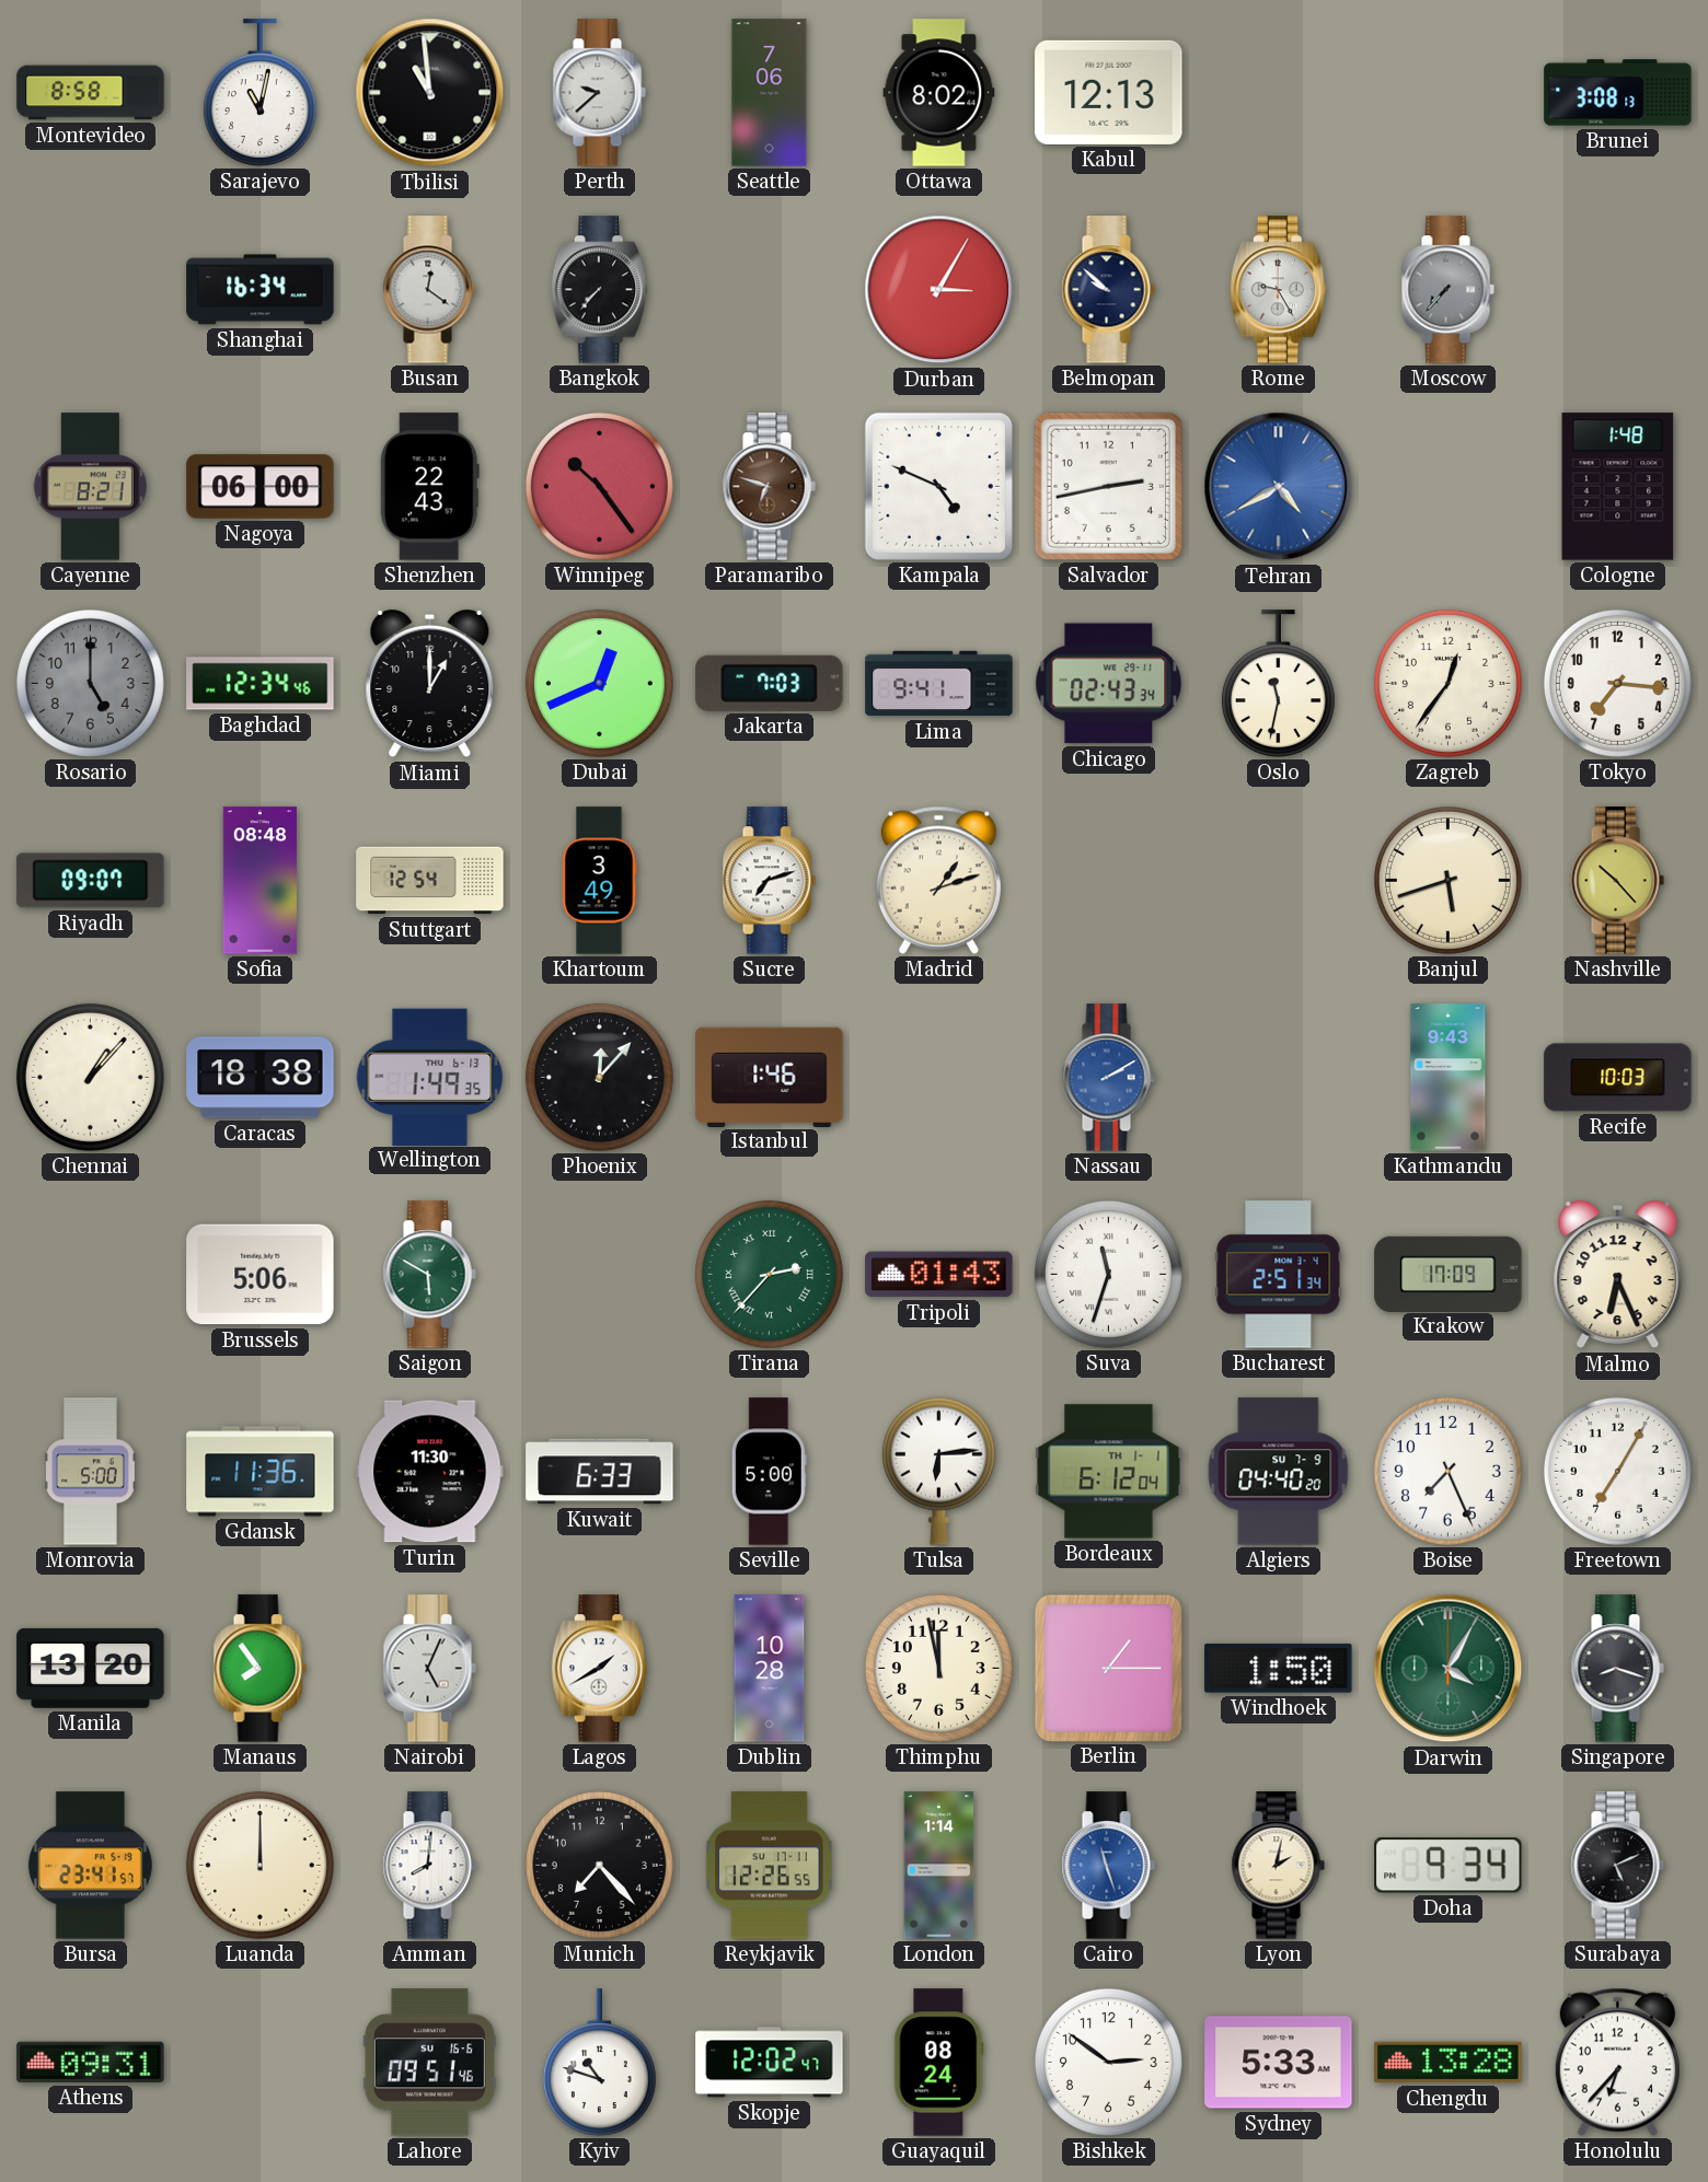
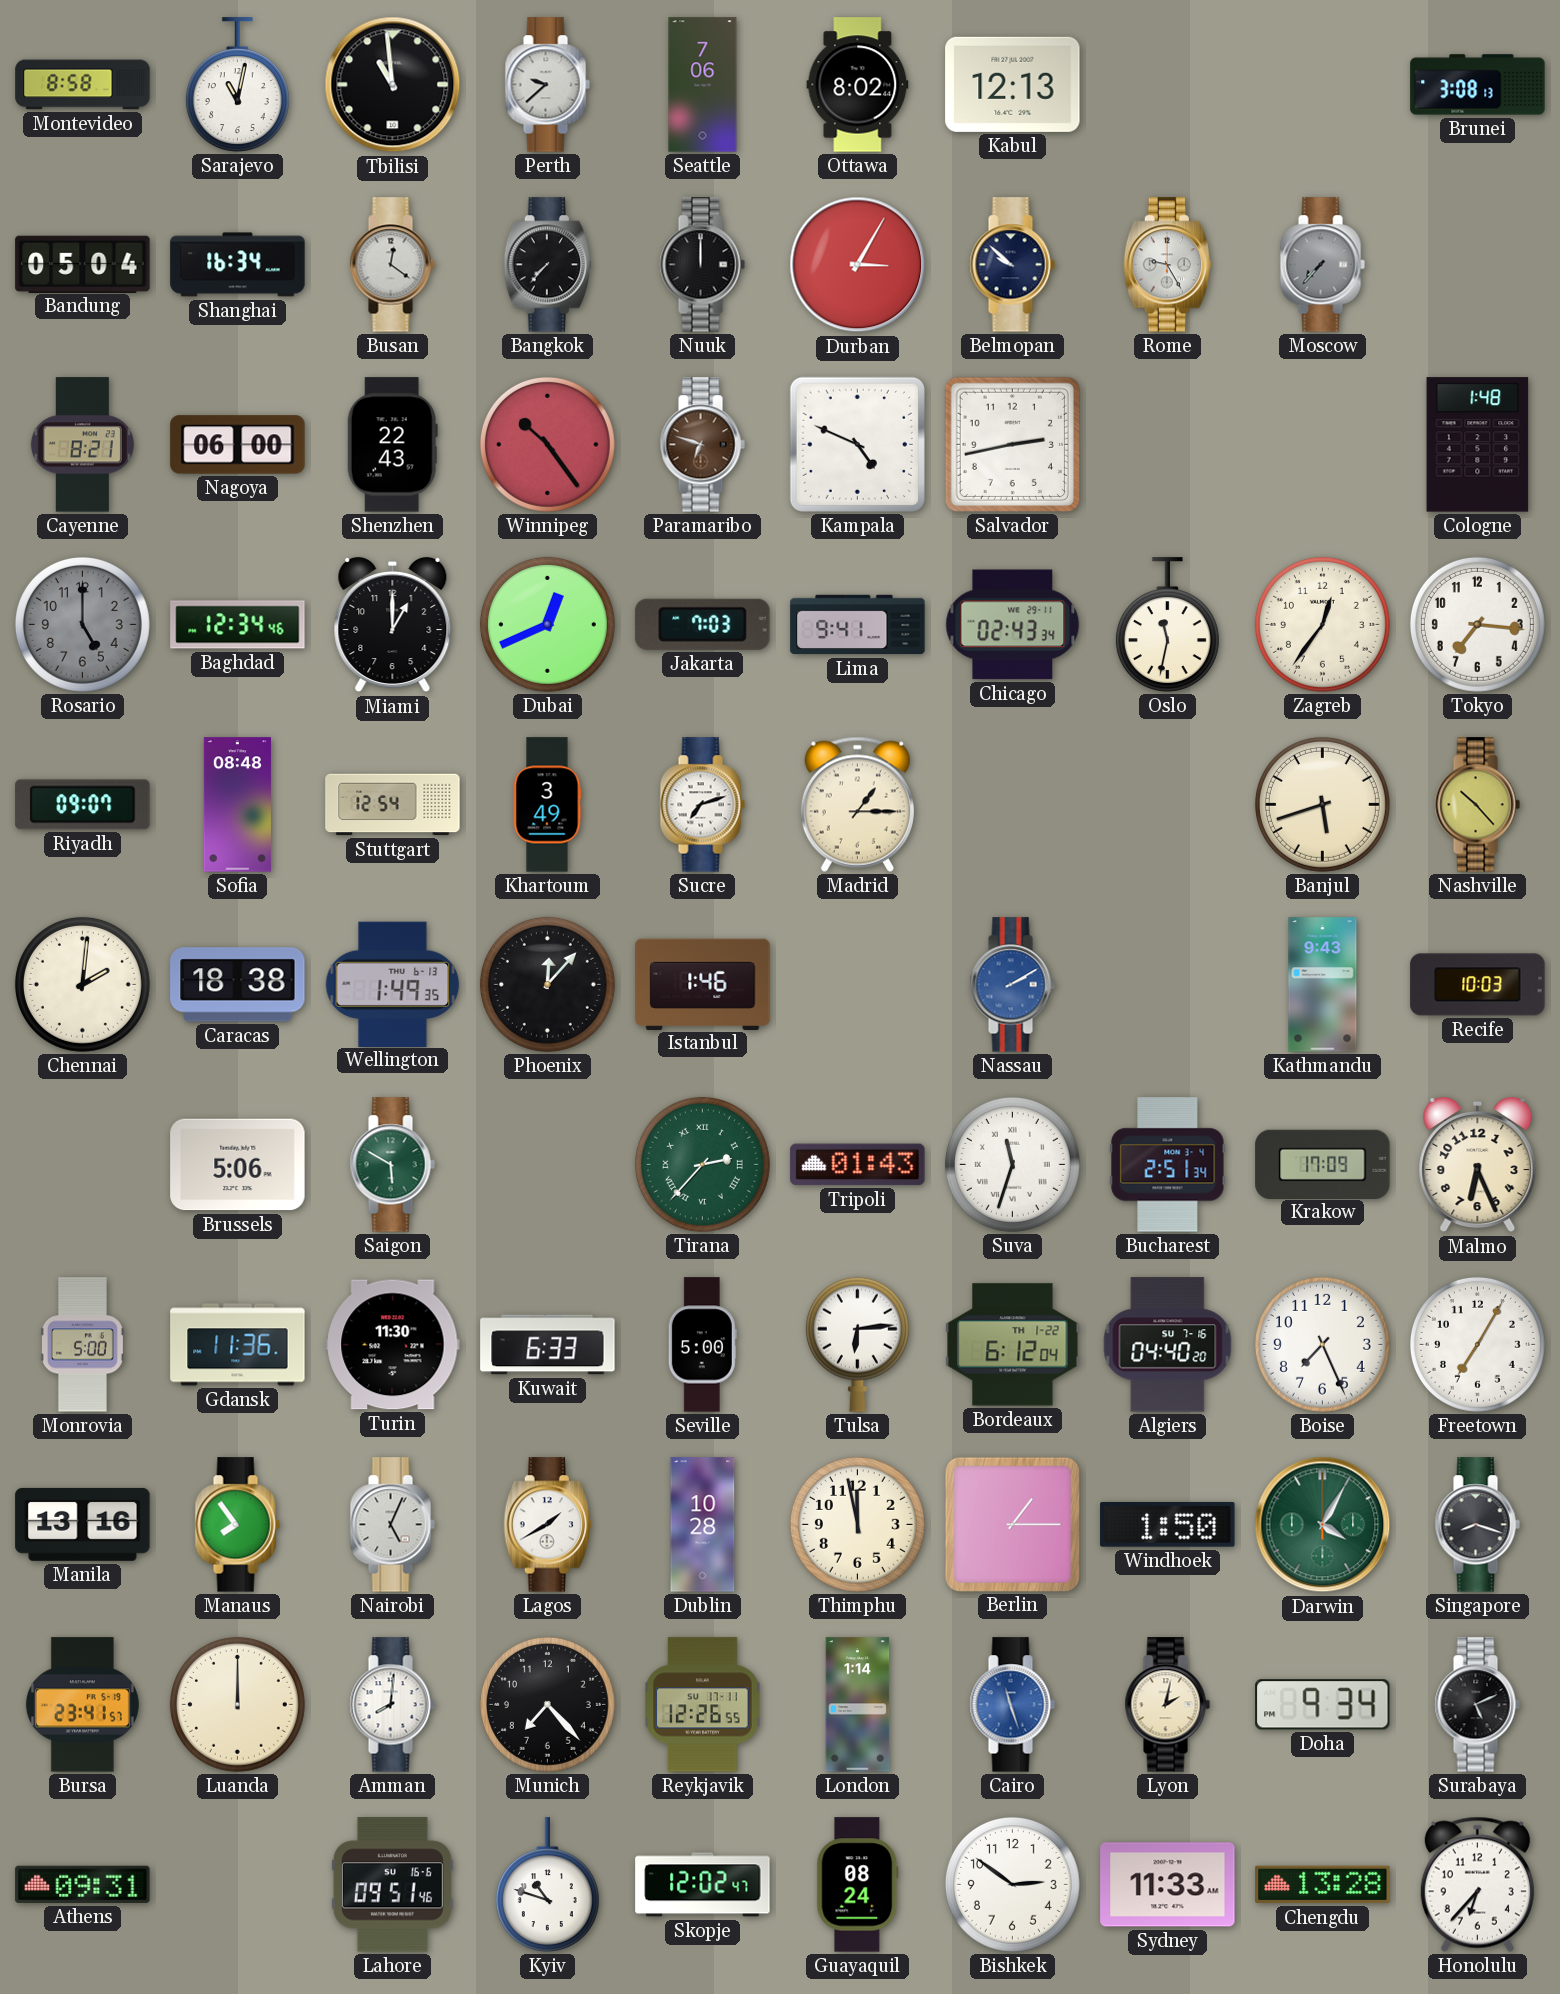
Bandung: none -> 05:04
Nuuk: none -> 12:00
Tehran: 4:40 -> none
Madrid: 1:12 -> 1:15
Chennai: 1:07 -> 2:01
Bordeaux date: TH 1-1 -> TH 1-22
Algiers date: SU 7-9 -> SU 7-16
Manila: 13:20 -> 13:16
Sydney: 5:33 -> 11:33
